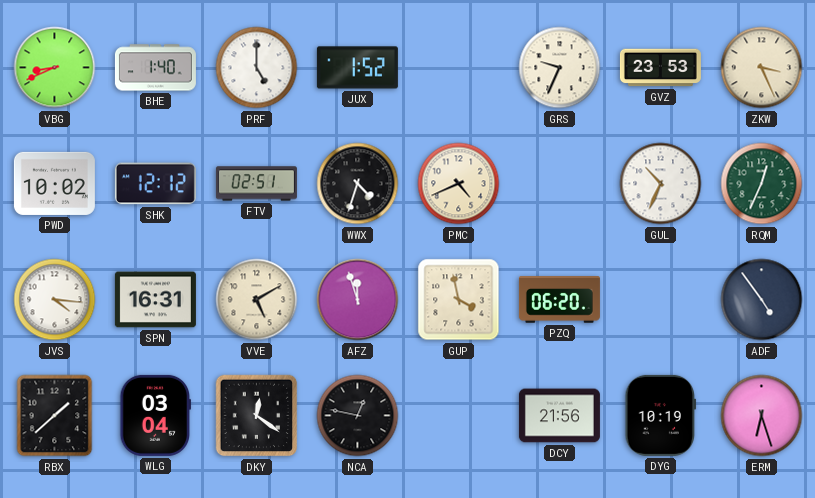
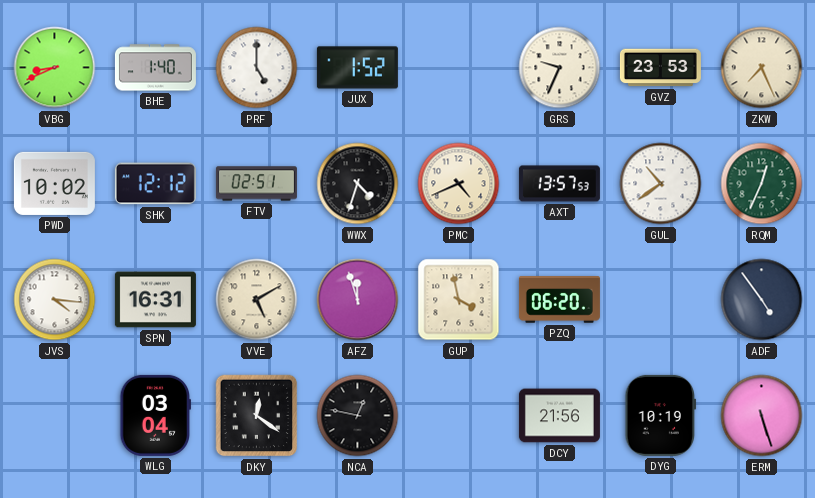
ZKW: 3:26 -> 7:26
AXT: none -> 13:57
GUL: 10:34 -> 10:39
RBX: 1:38 -> none
ERM: 6:27 -> 5:27
